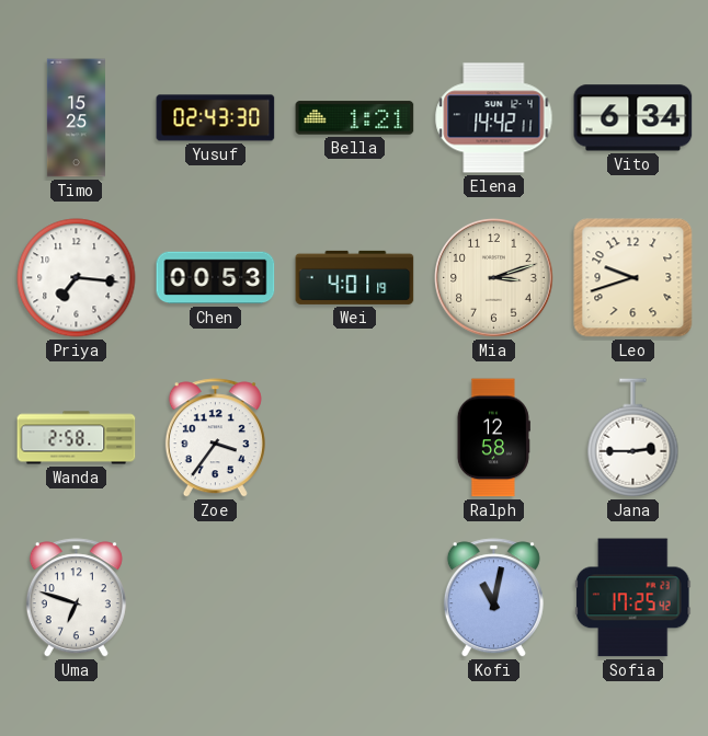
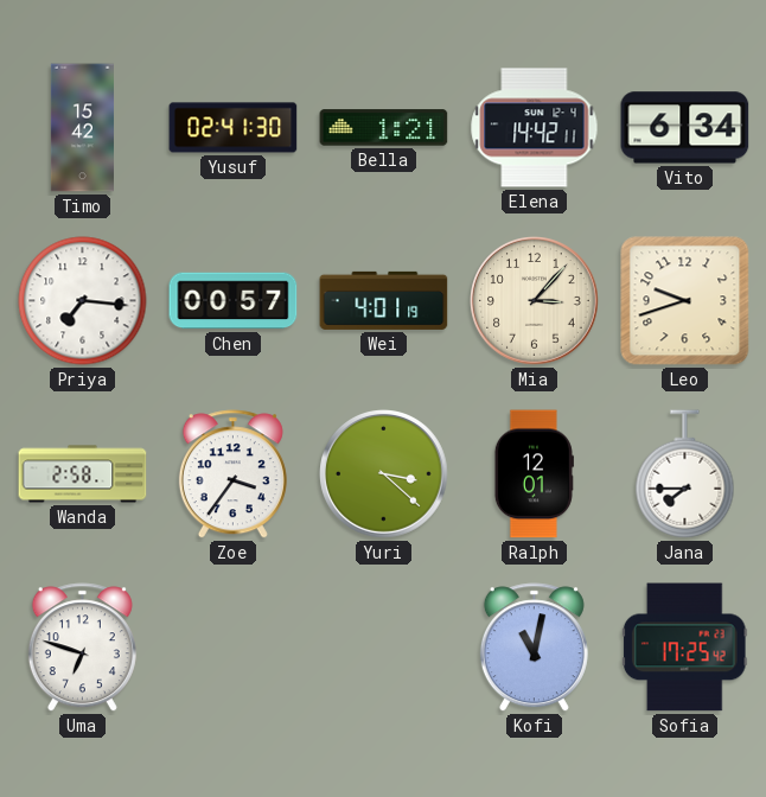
Timo: 15:25 -> 15:42
Yusuf: 02:43 -> 02:41
Chen: 00:53 -> 00:57
Mia: 3:12 -> 3:07
Yuri: none -> 3:22
Ralph: 12:58 -> 12:01
Jana: 2:45 -> 7:45
